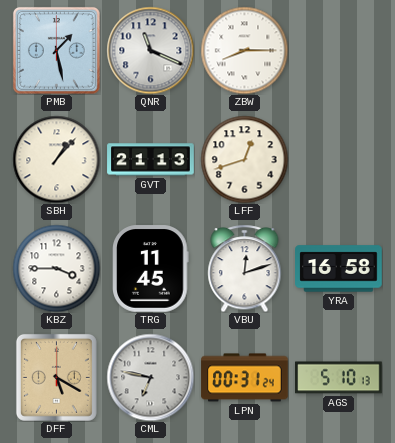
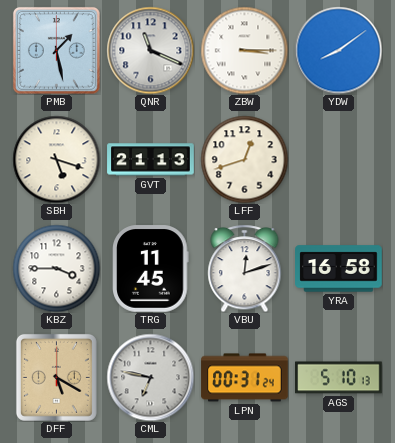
ZBW: 8:15 -> 3:15
YDW: none -> 8:09
SBH: 1:07 -> 5:18
